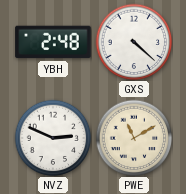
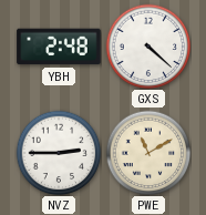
NVZ: 2:49 -> 2:45
